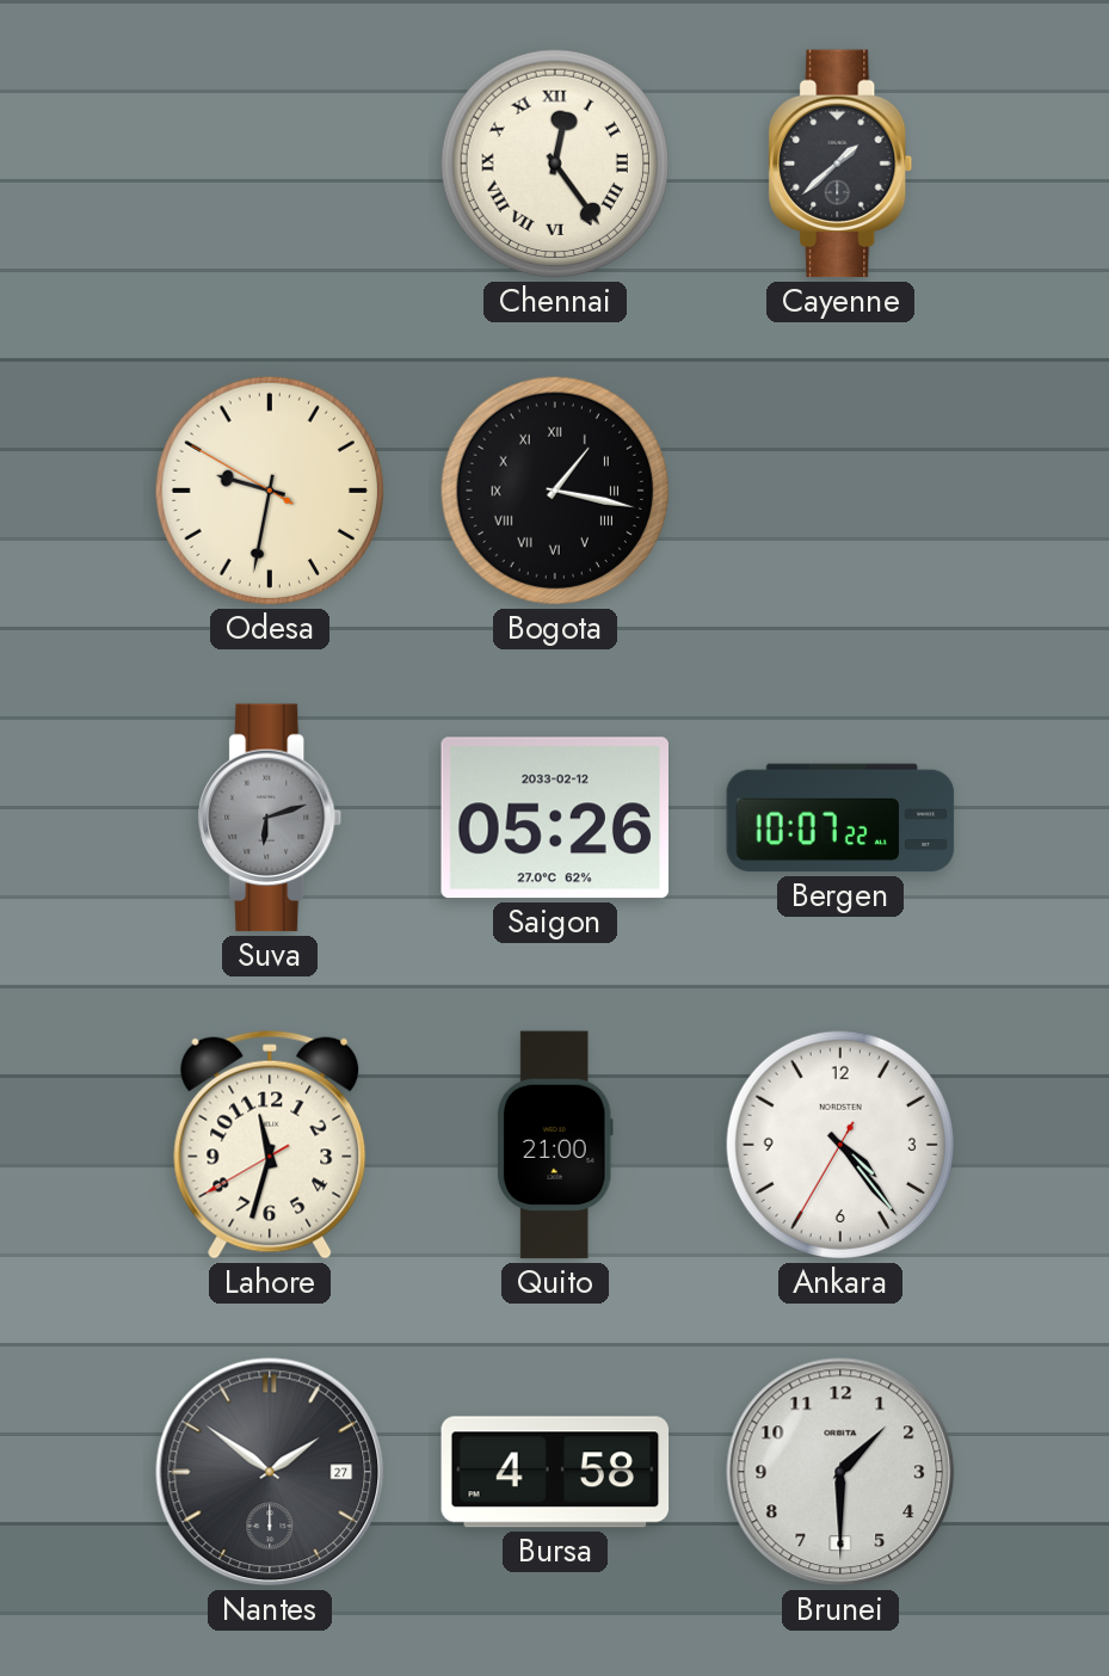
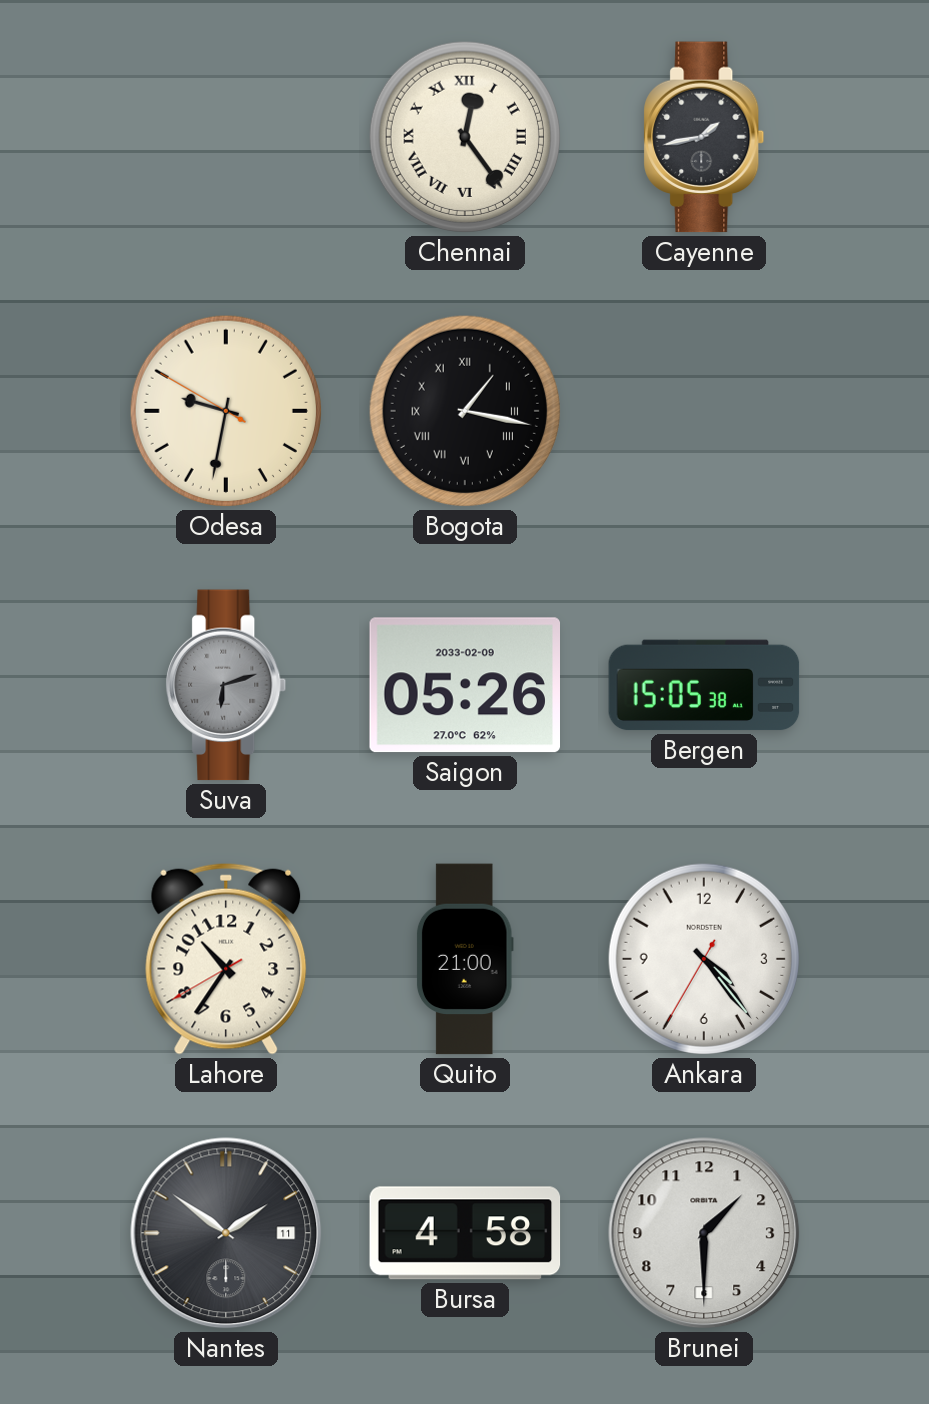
Cayenne: 1:38 -> 1:43
Saigon date: 2033-02-12 -> 2033-02-09
Bergen: 10:07 -> 15:05
Lahore: 11:32 -> 10:35
Nantes date: 27 -> 11
